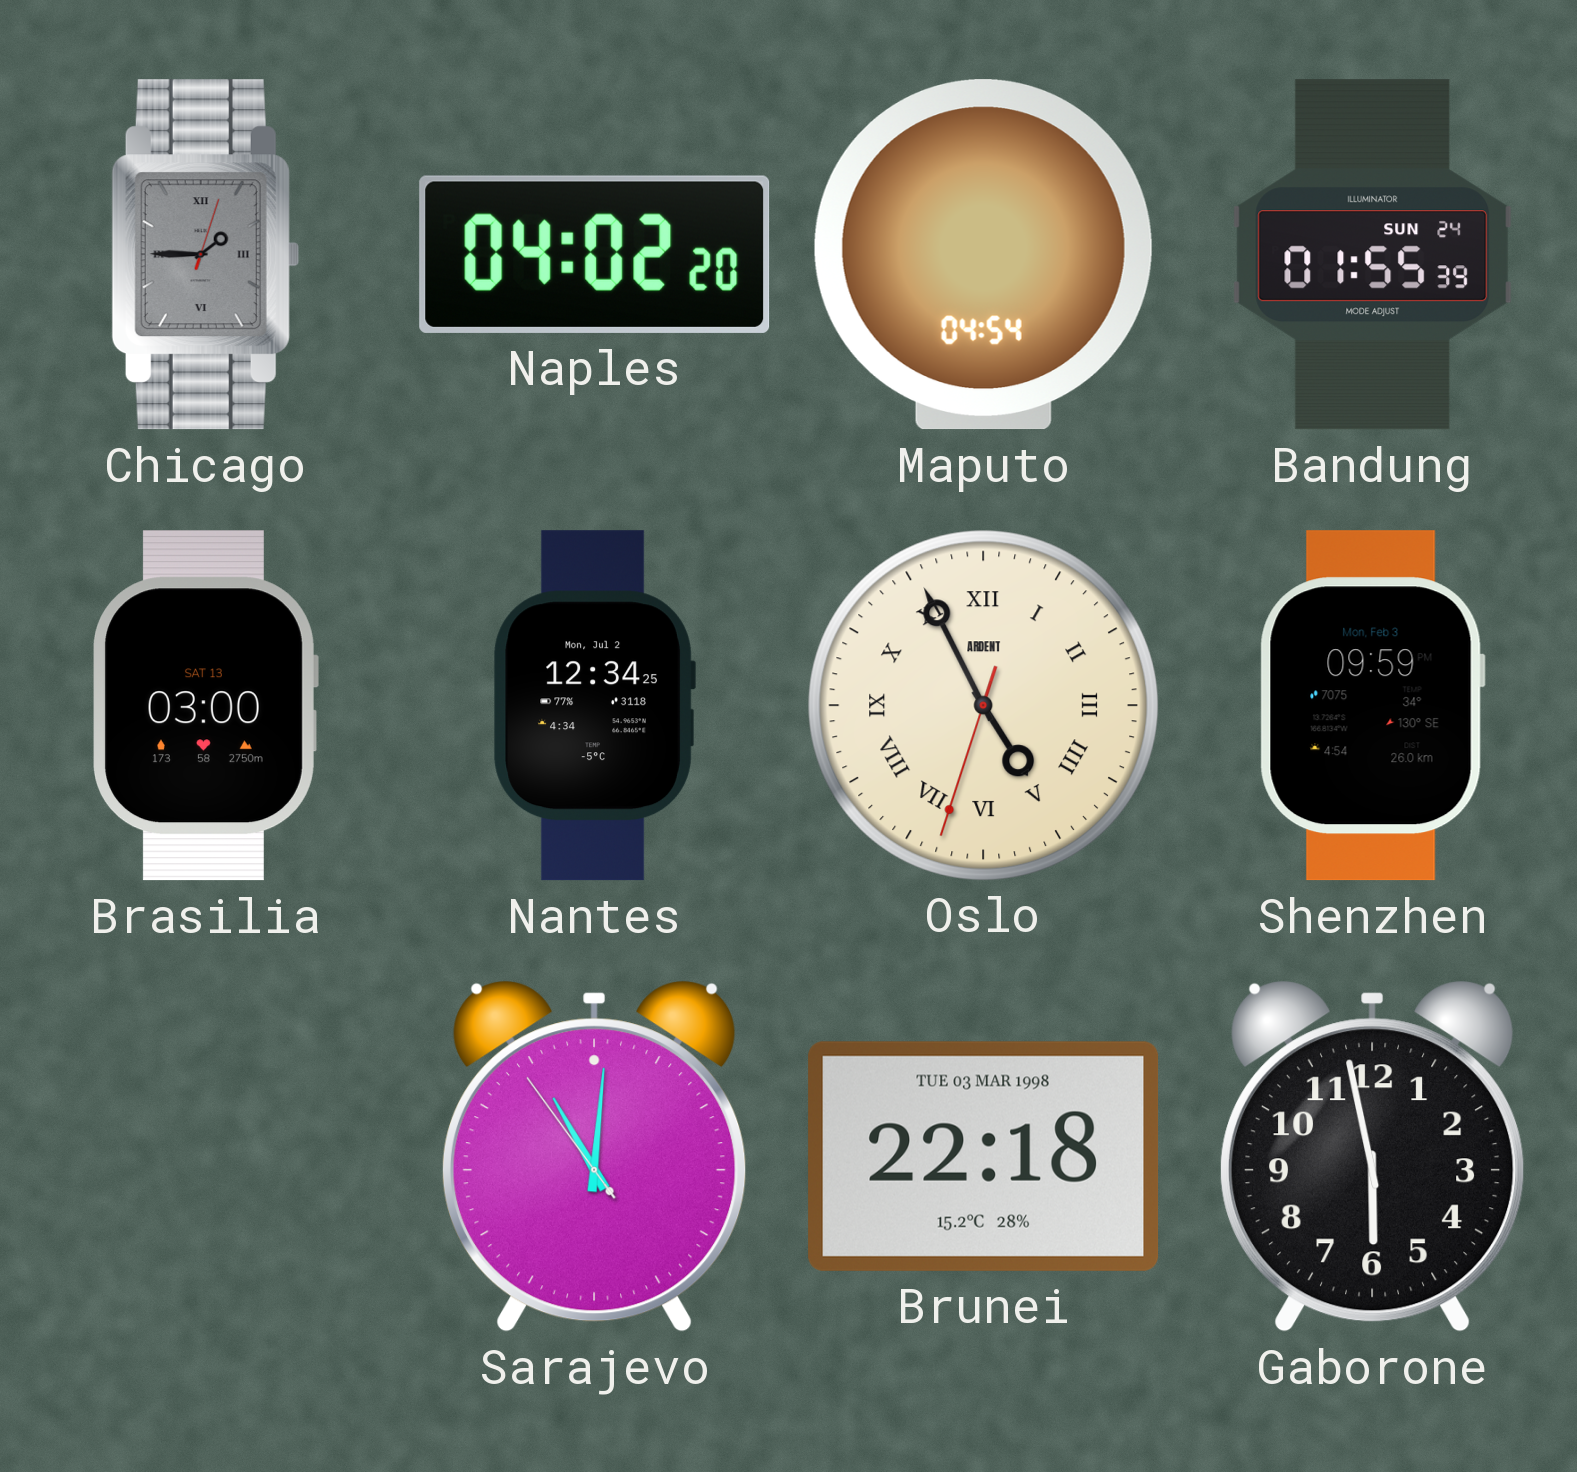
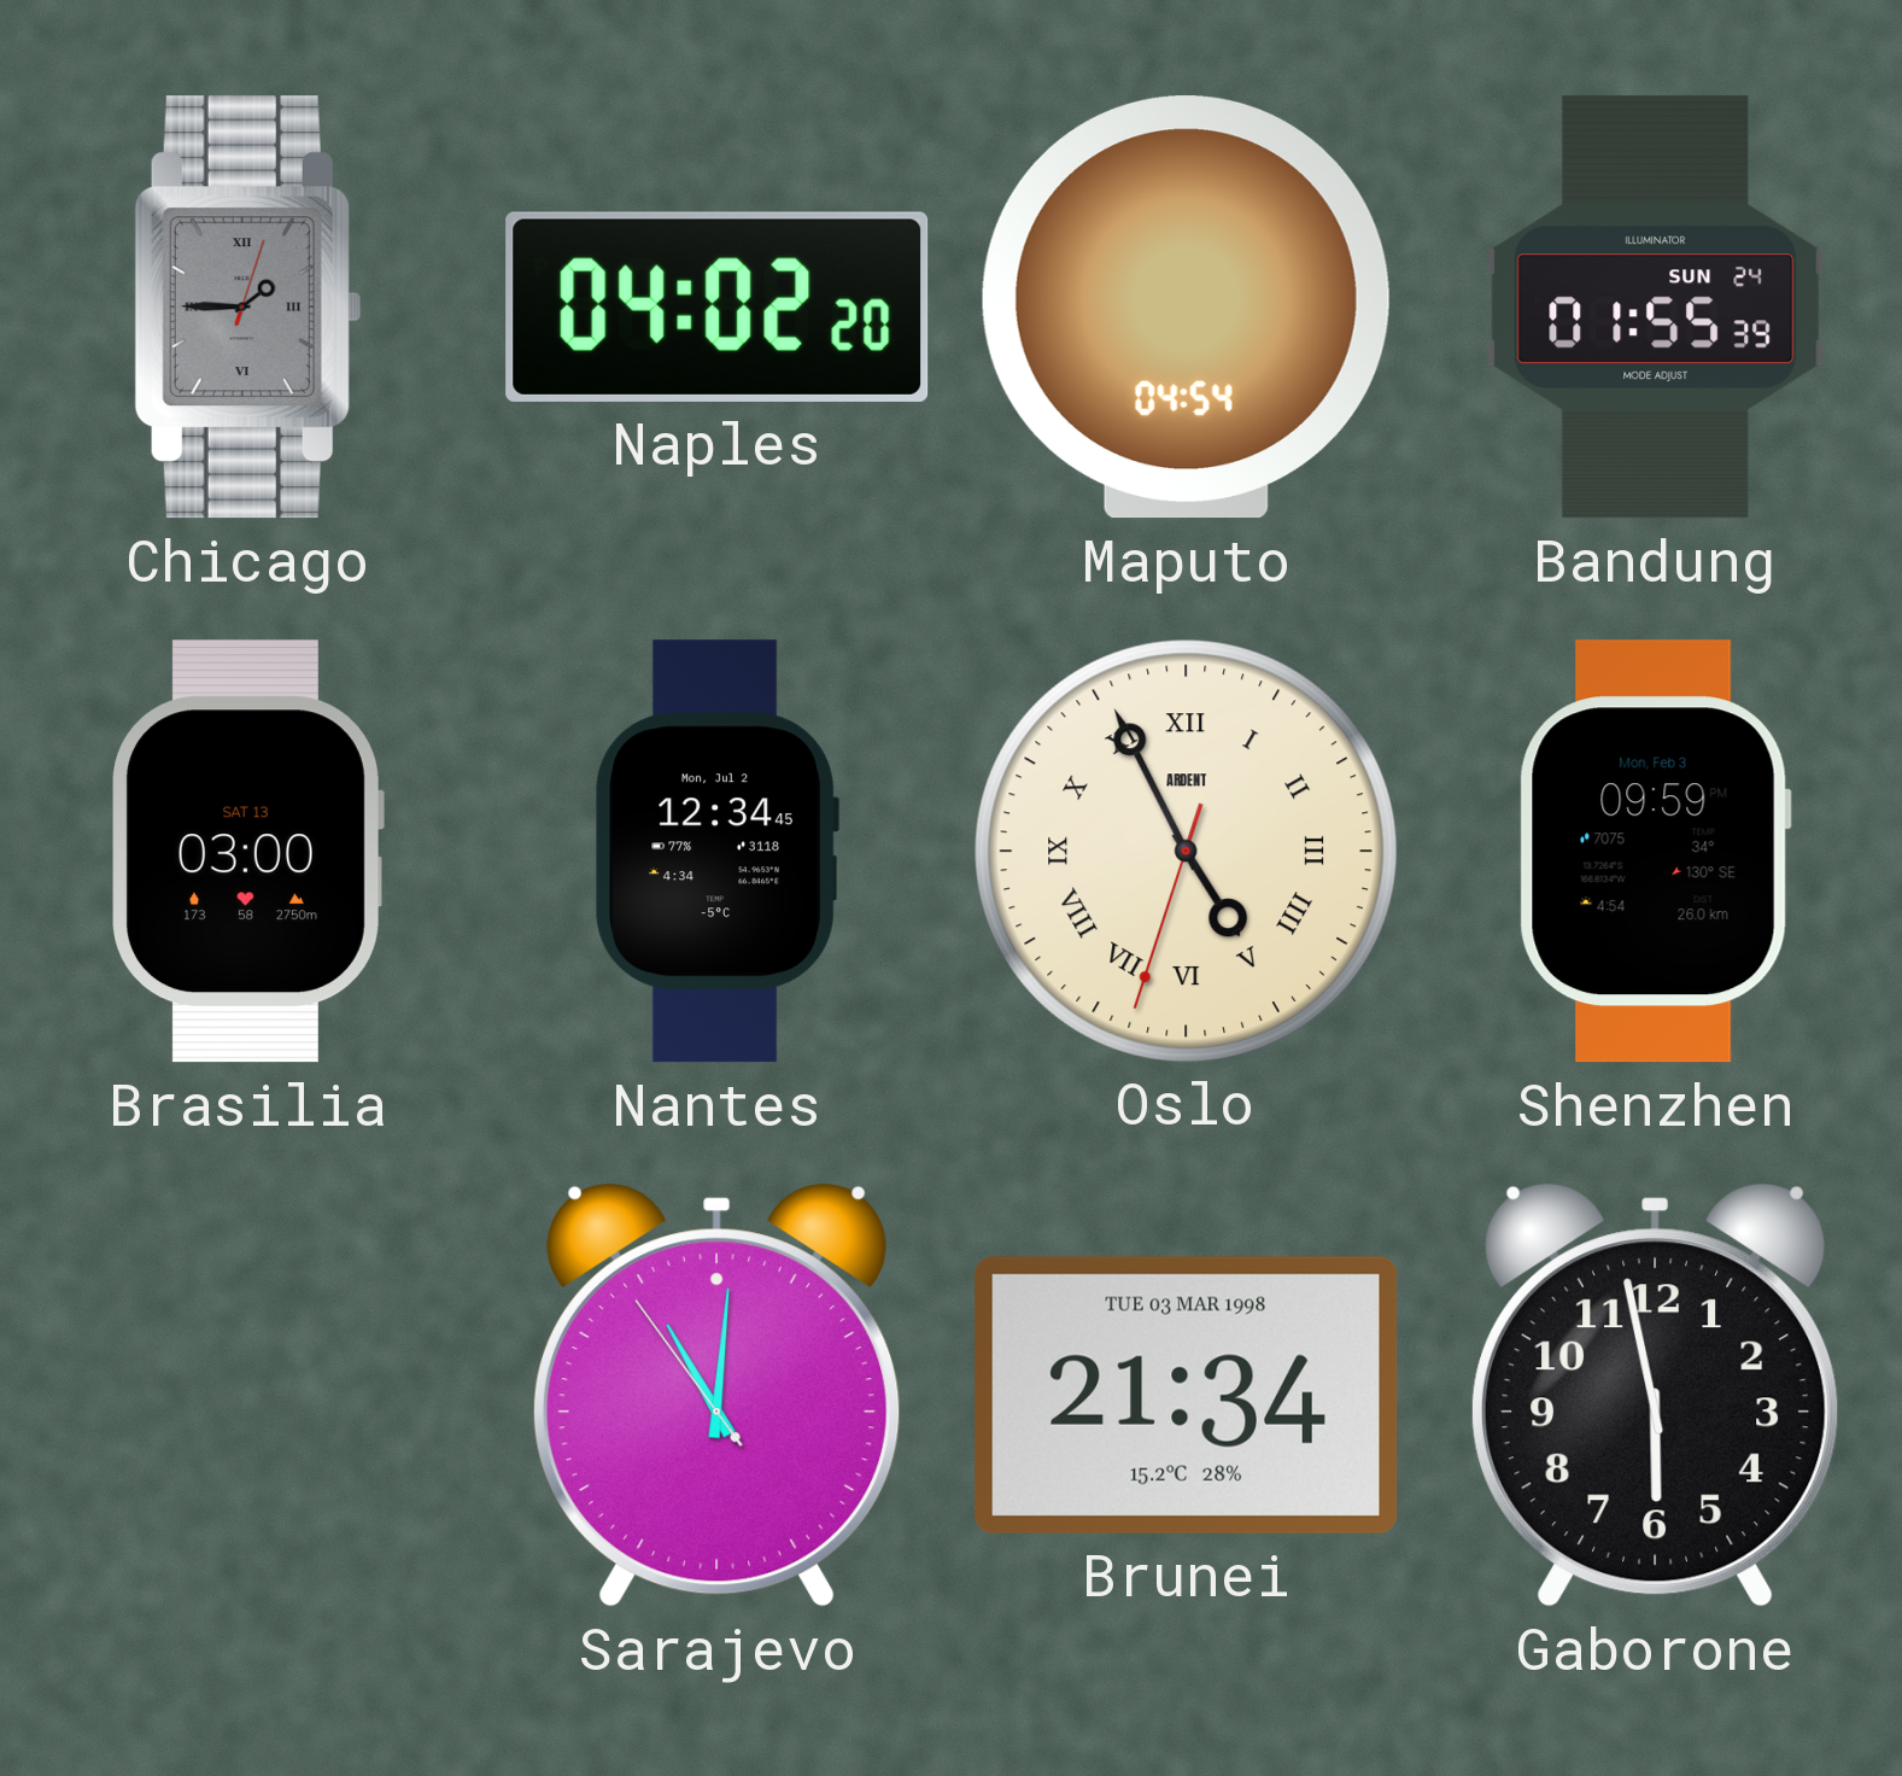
Nantes: 12:34:25 -> 12:34:45
Brunei: 22:18 -> 21:34
